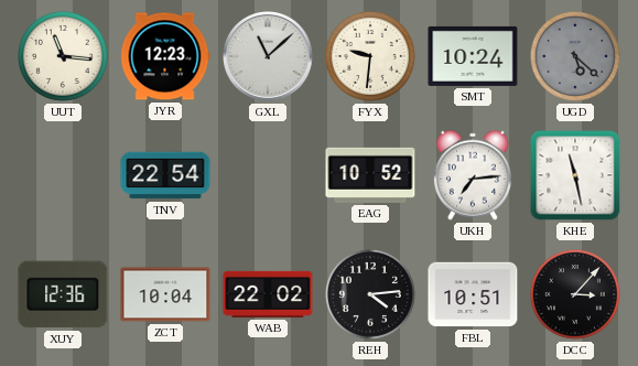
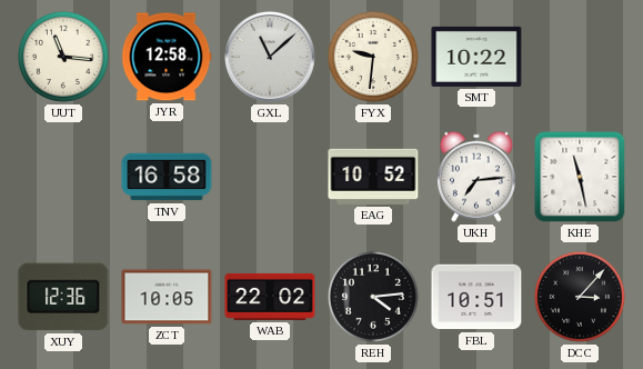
JYR: 12:23 -> 12:58
SMT: 10:24 -> 10:22
UGD: 5:22 -> none
TNV: 22:54 -> 16:58
ZCT: 10:04 -> 10:05
